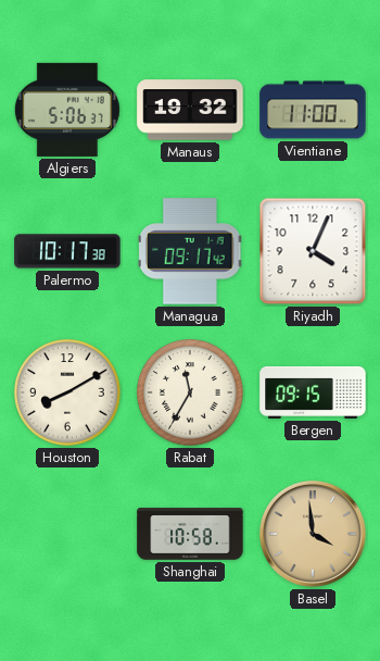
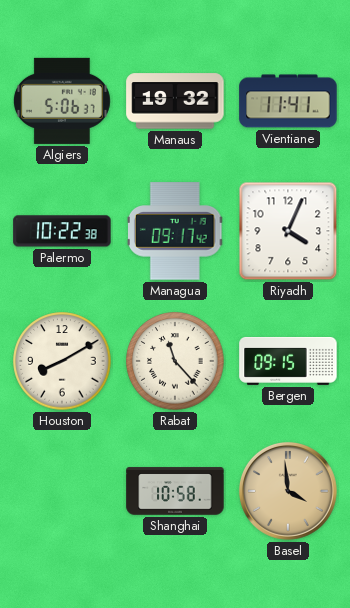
Vientiane: 11:00 -> 11:41
Palermo: 10:17 -> 10:22
Rabat: 11:35 -> 11:23
